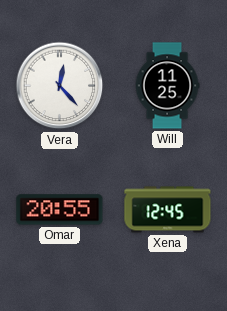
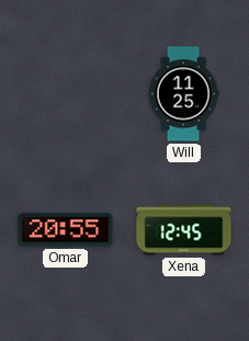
Vera: 12:23 -> none
